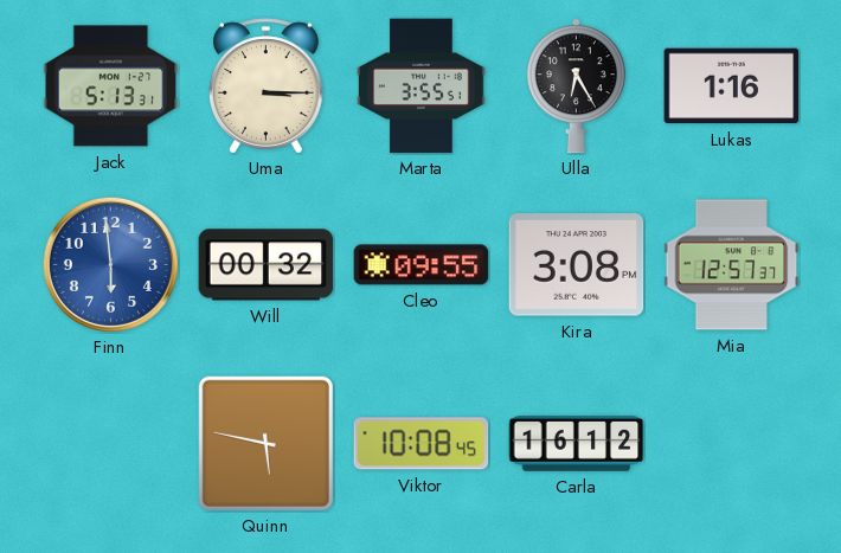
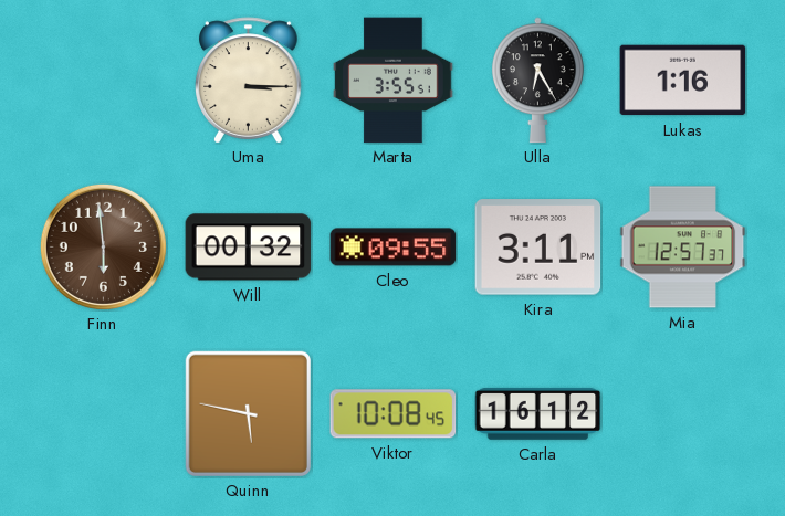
Jack: 5:13 -> none
Finn dial: blue -> brown
Kira: 3:08 -> 3:11
